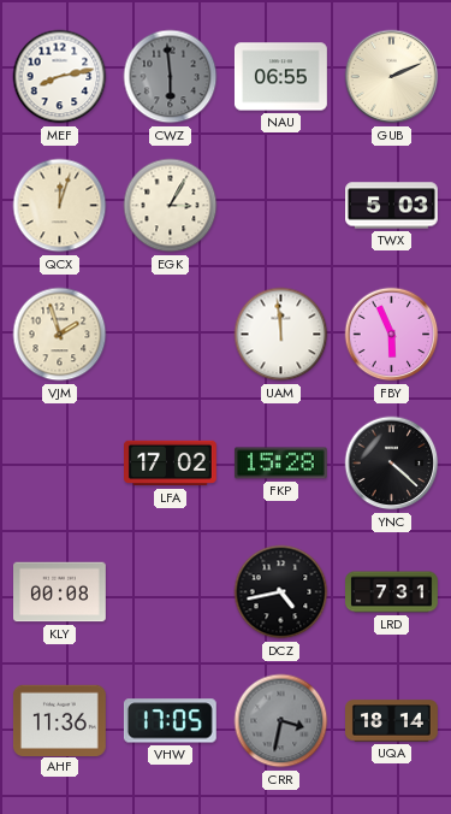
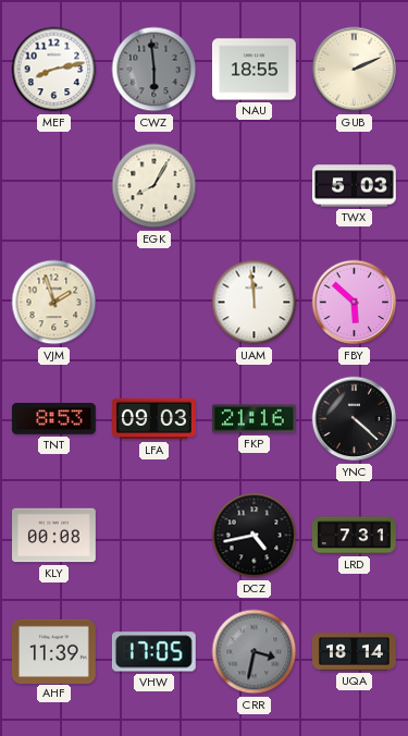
NAU: 06:55 -> 18:55
QCX: 12:03 -> none
EGK: 3:05 -> 8:05
FBY: 5:56 -> 5:52
TNT: none -> 8:53
LFA: 17:02 -> 09:03
FKP: 15:28 -> 21:16
AHF: 11:36 -> 11:39
